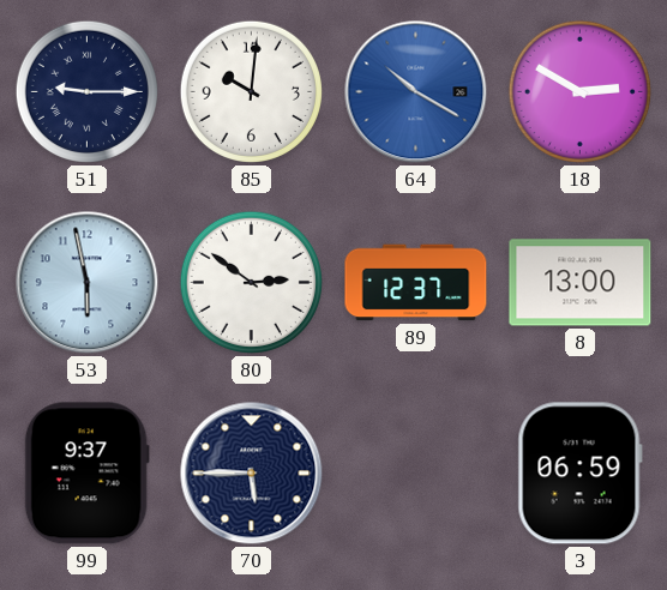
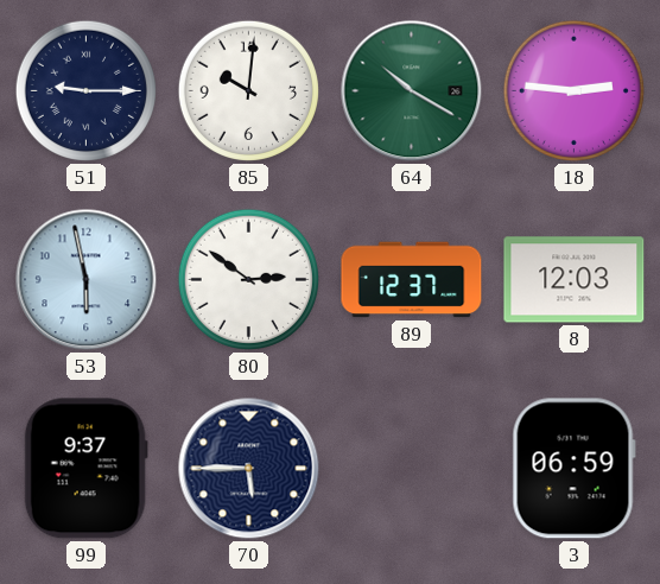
64 dial: blue -> green
18: 2:50 -> 2:46
8: 13:00 -> 12:03
